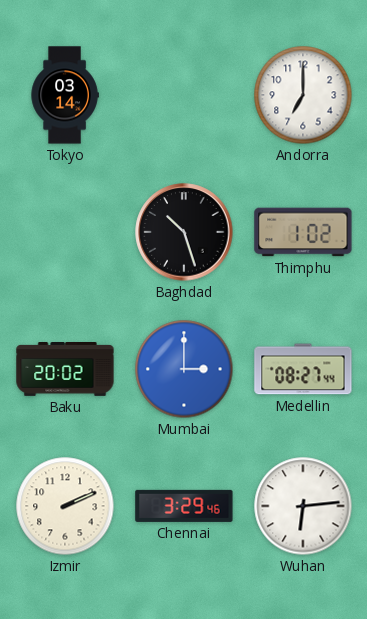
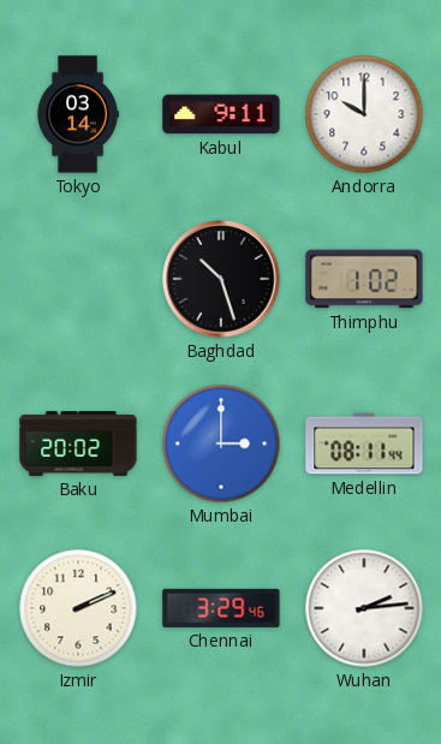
Kabul: none -> 9:11
Andorra: 7:00 -> 10:00
Medellin: 08:27 -> 08:11
Wuhan: 6:14 -> 2:14
